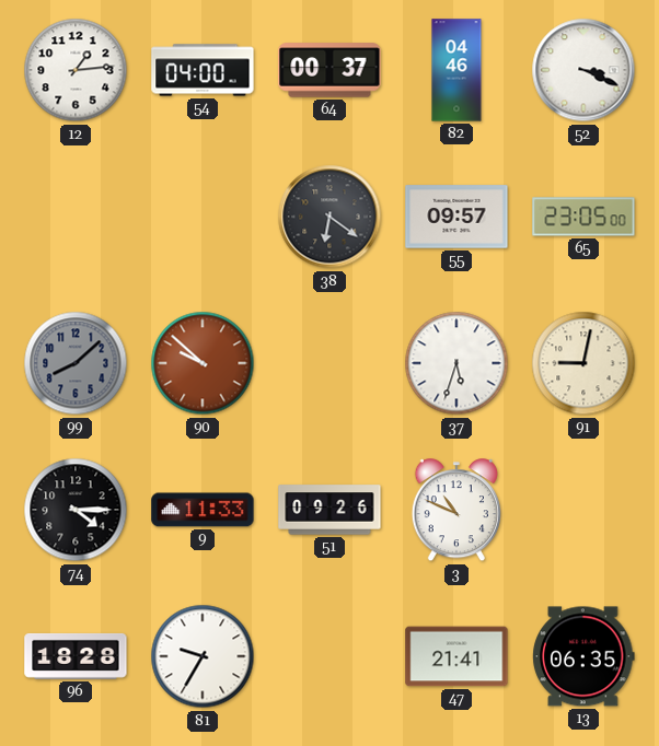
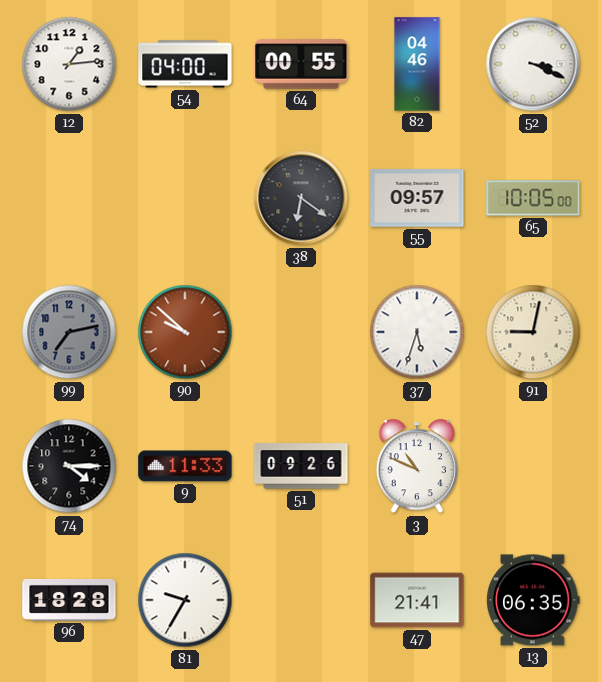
64: 00:37 -> 00:55
65: 23:05 -> 10:05
99: 8:08 -> 7:13
